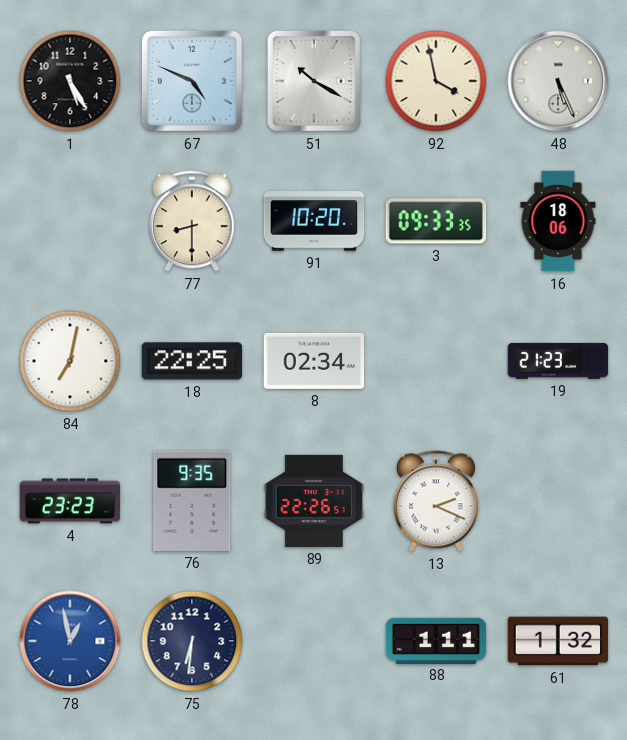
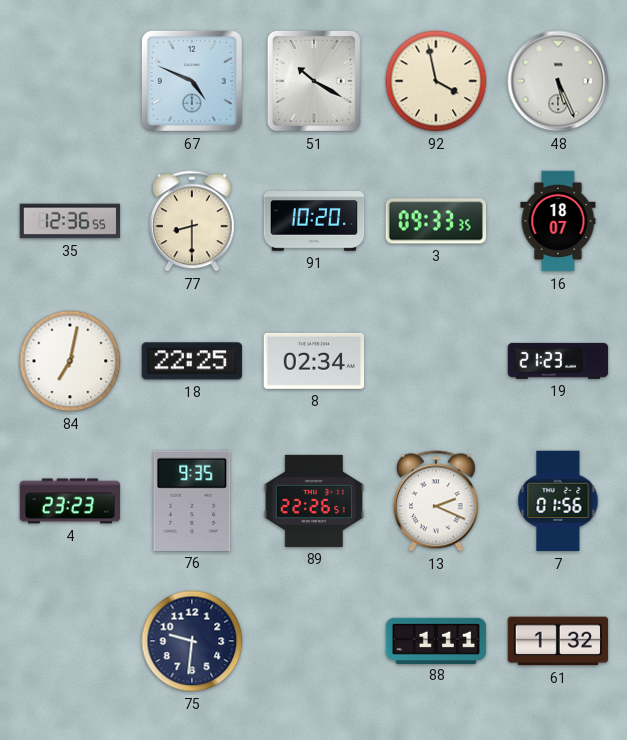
1: 5:25 -> none
35: none -> 12:36
16: 18:06 -> 18:07
7: none -> 01:56
78: 12:58 -> none
75: 6:31 -> 9:31
